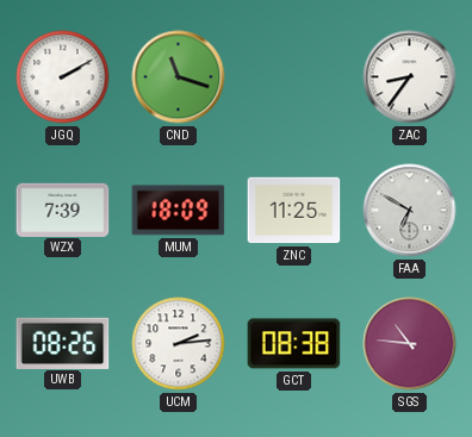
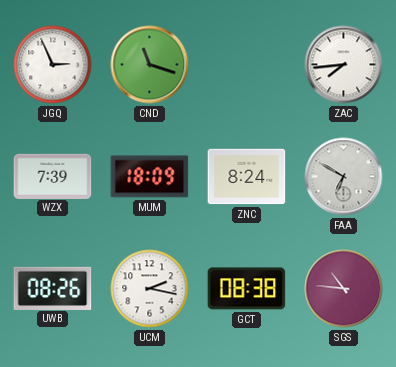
JGQ: 2:10 -> 2:56
ZAC: 8:36 -> 7:44
ZNC: 11:25 -> 8:24
UCM: 2:14 -> 2:17
